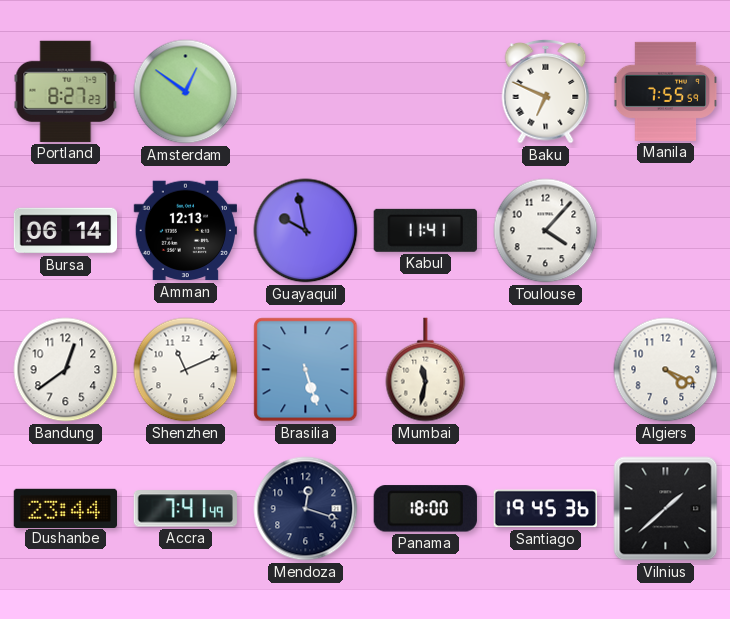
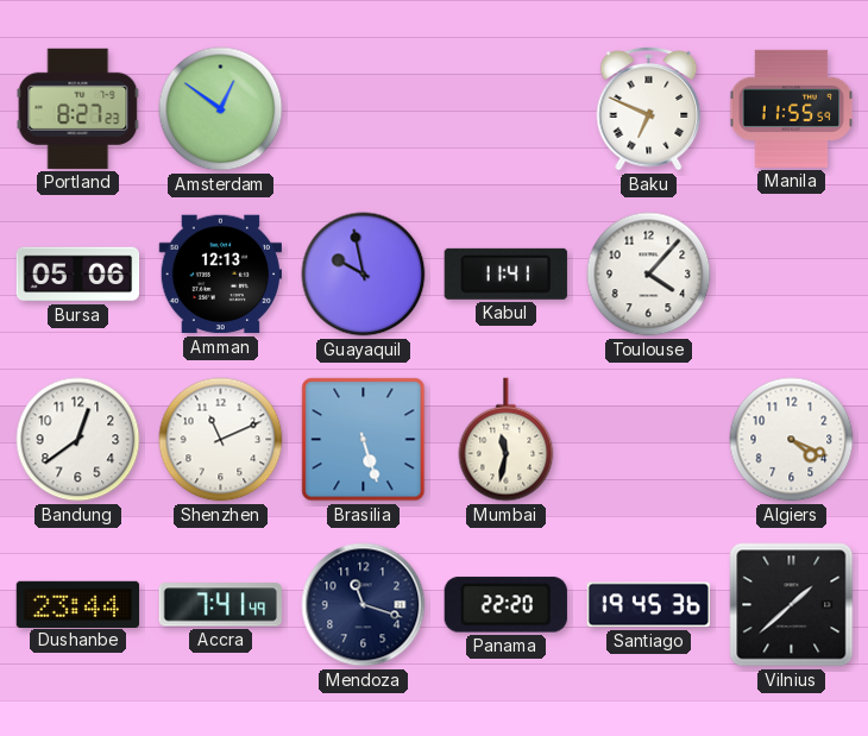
Manila: 7:55 -> 11:55
Bursa: 06:14 -> 05:06
Mendoza: 12:18 -> 11:18
Panama: 18:00 -> 22:20
